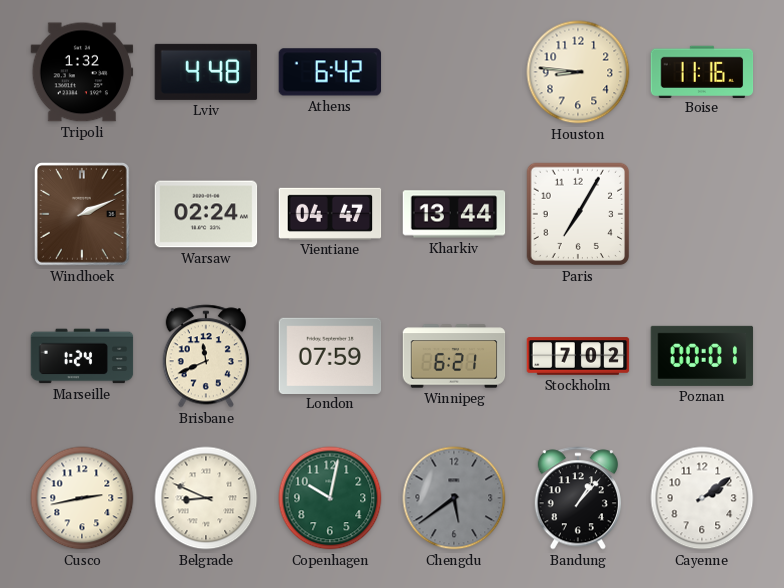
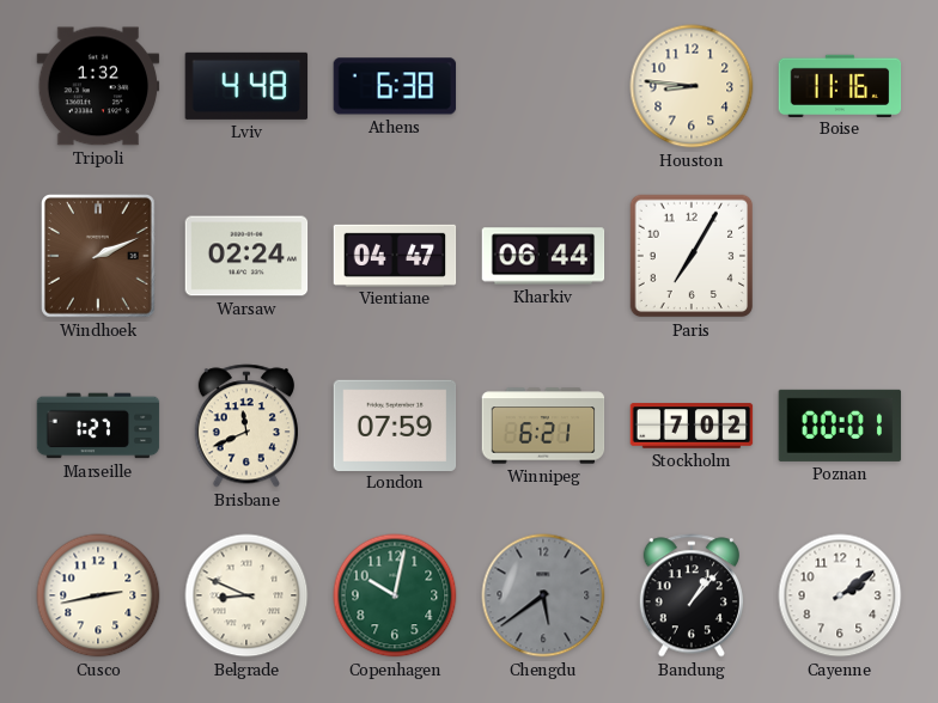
Athens: 6:42 -> 6:38
Kharkiv: 13:44 -> 06:44
Marseille: 1:24 -> 1:27
